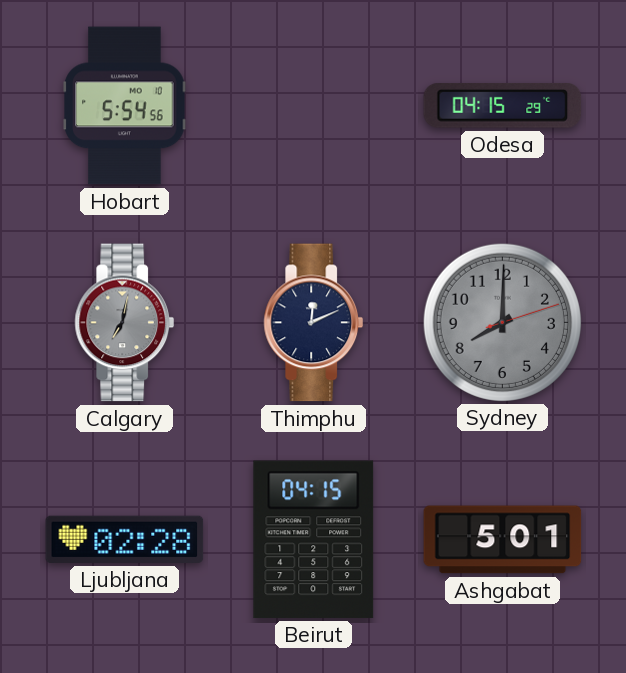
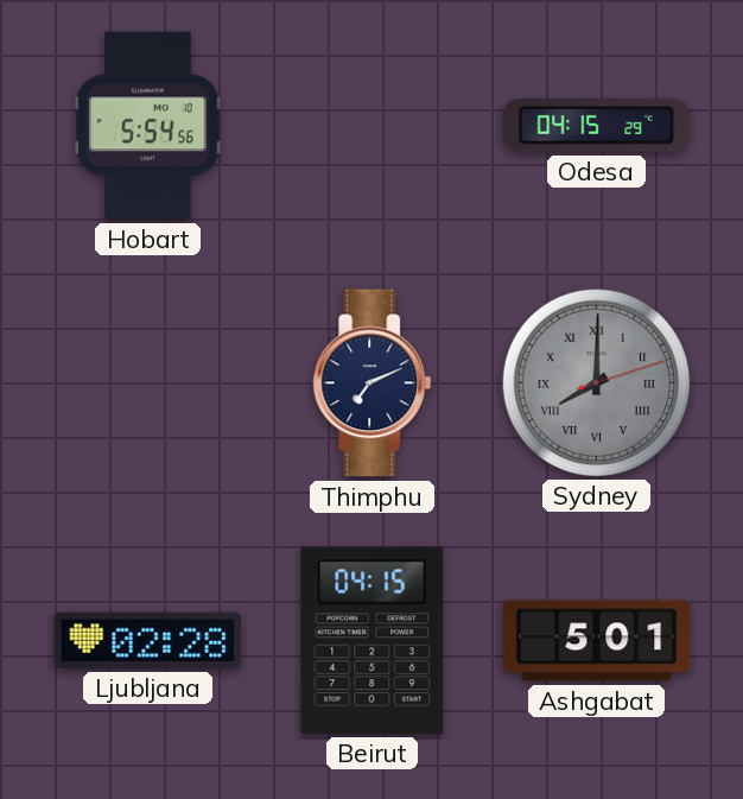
Calgary: 7:02 -> none
Thimphu: 12:11 -> 7:11
Sydney numerals: Arabic -> Roman
